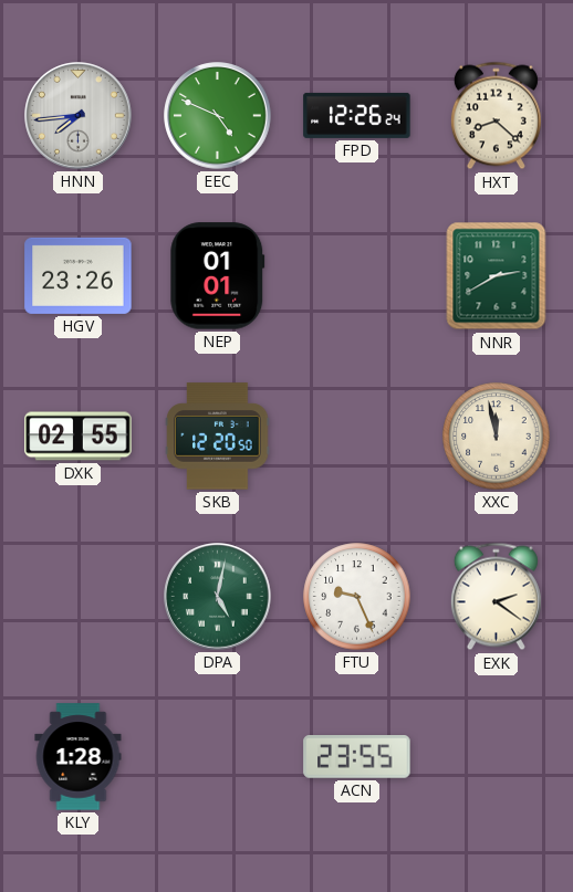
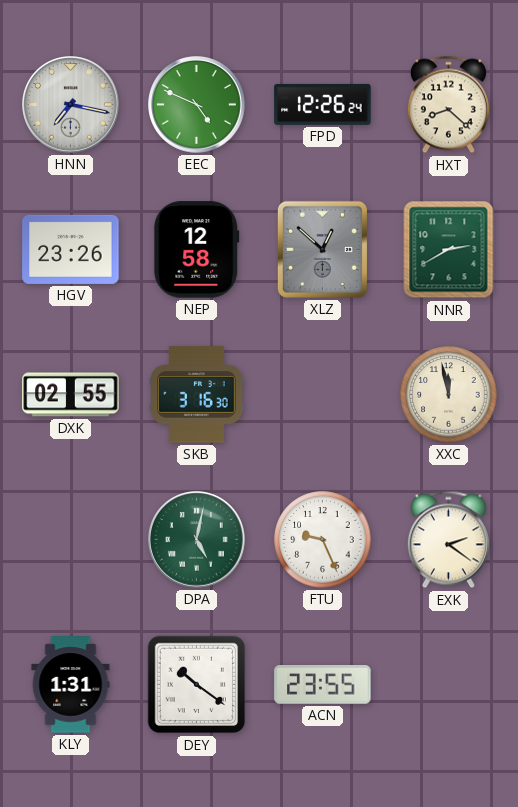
HNN: 7:44 -> 7:17
NEP: 01:01 -> 12:58
XLZ: none -> 12:52
SKB: 12:20 -> 3:16
KLY: 1:28 -> 1:31
DEY: none -> 10:21
